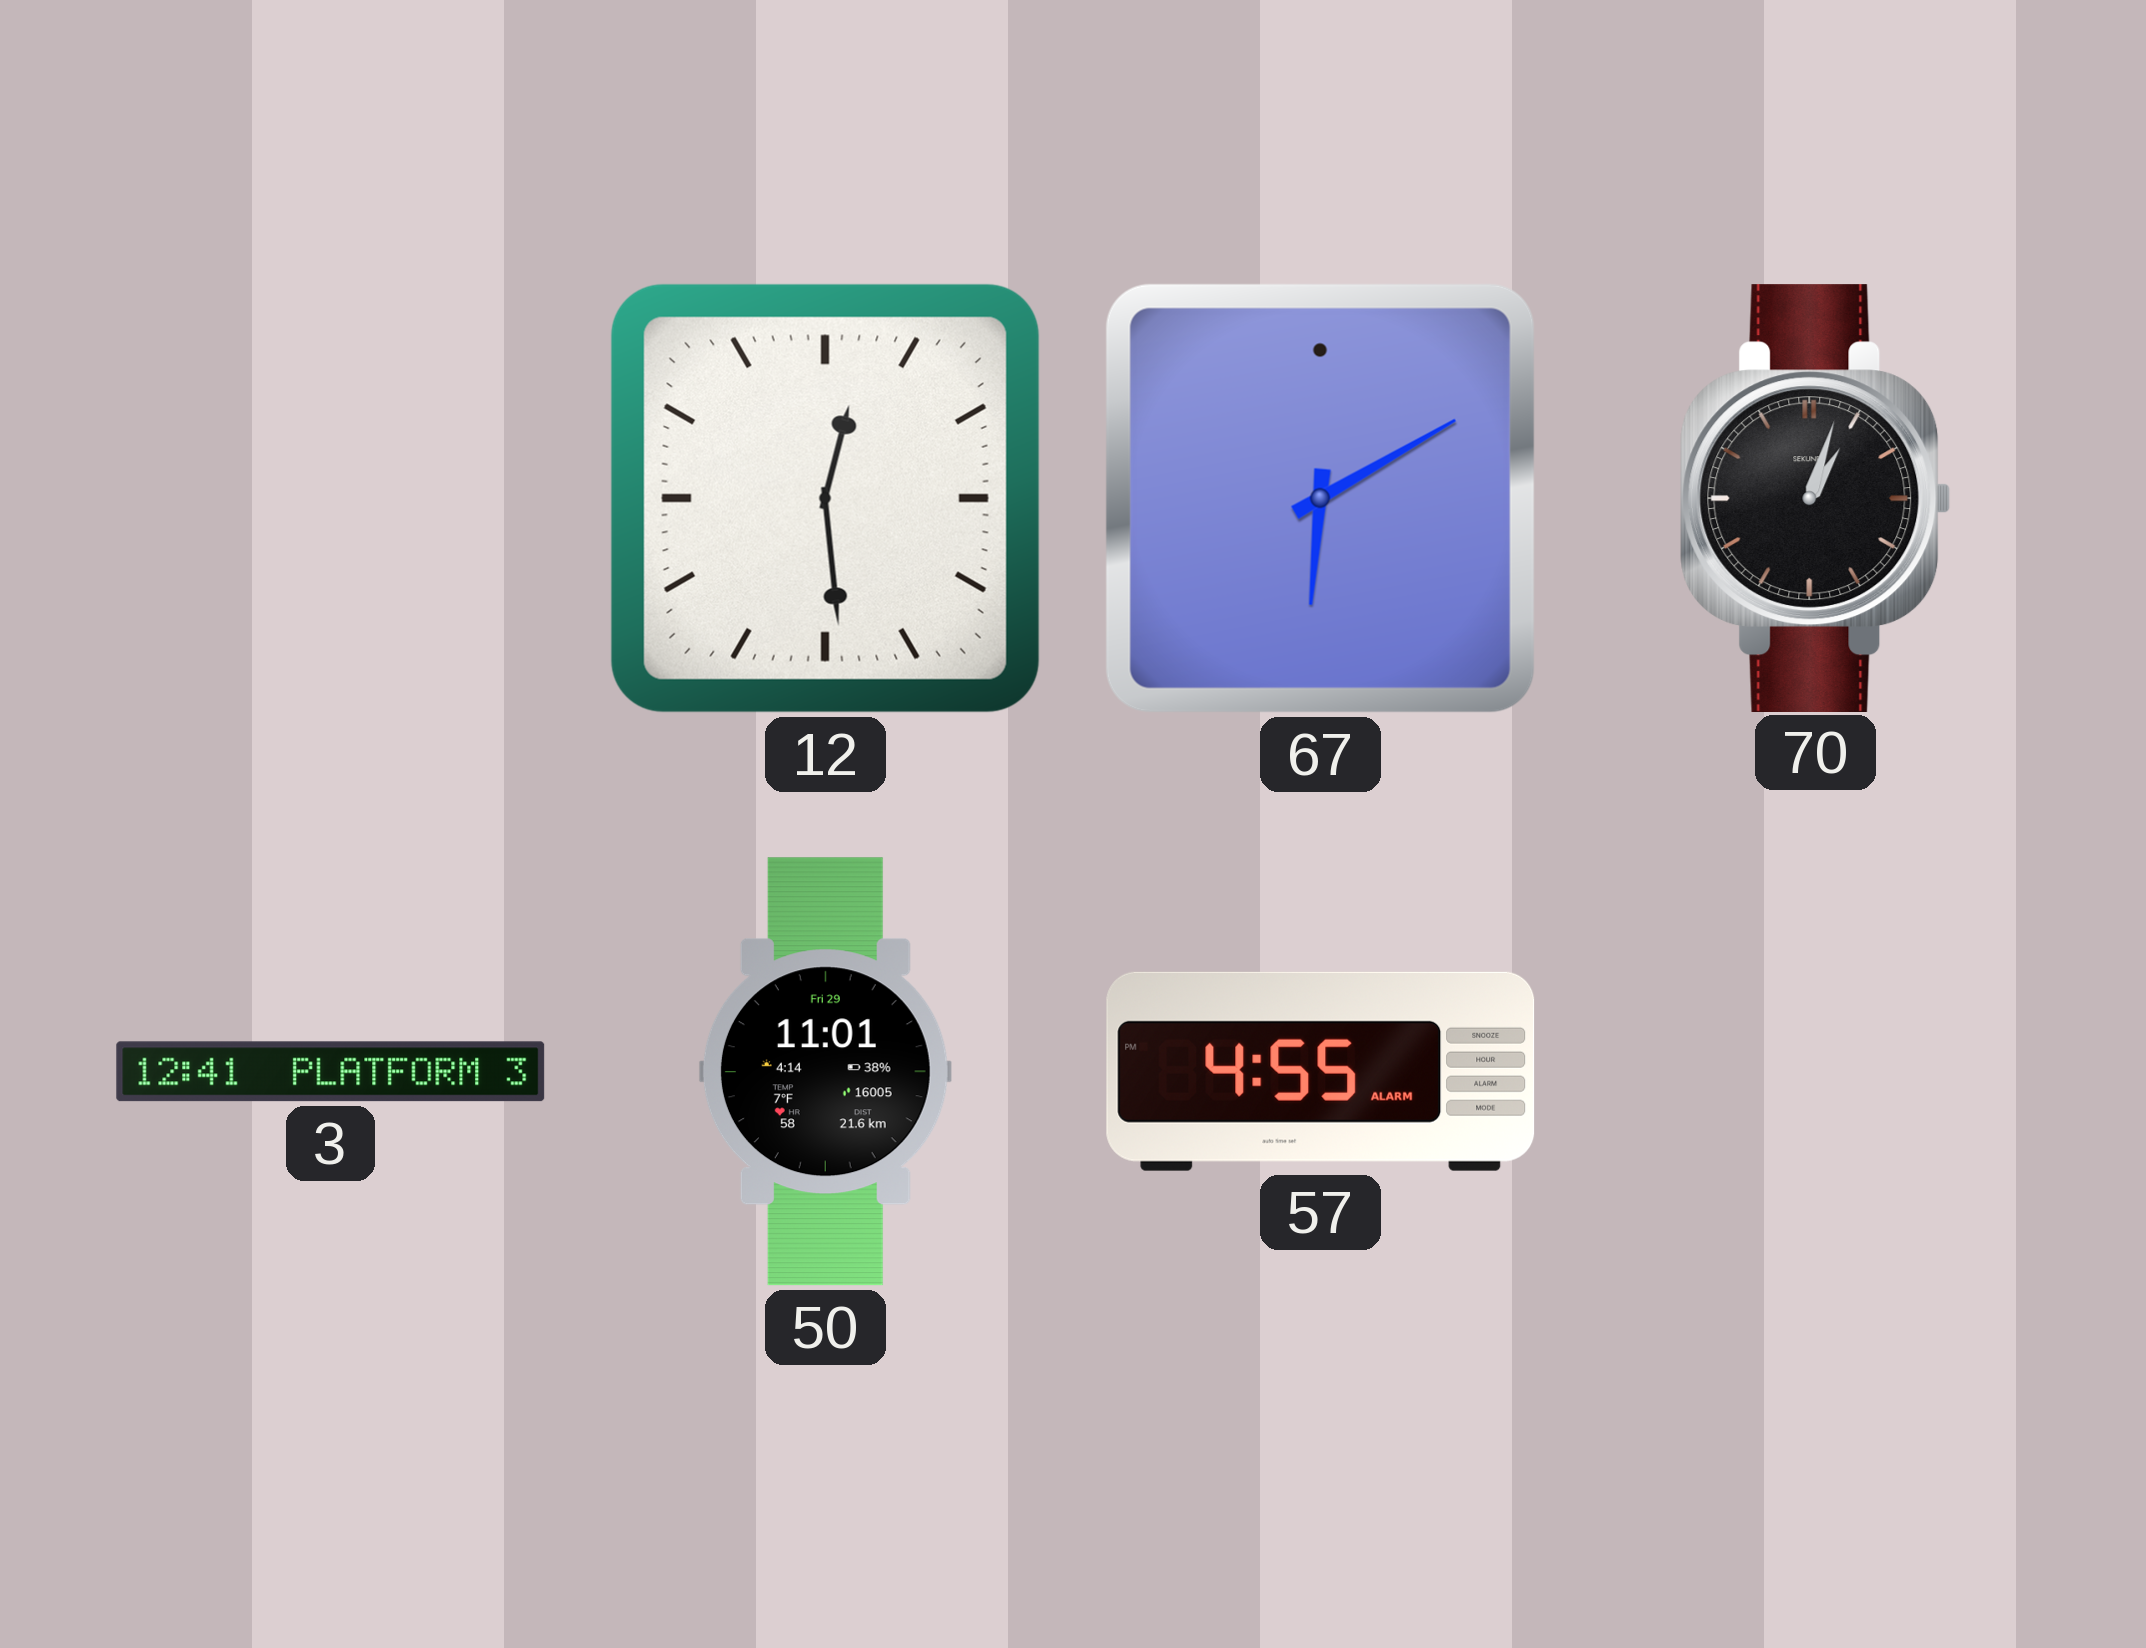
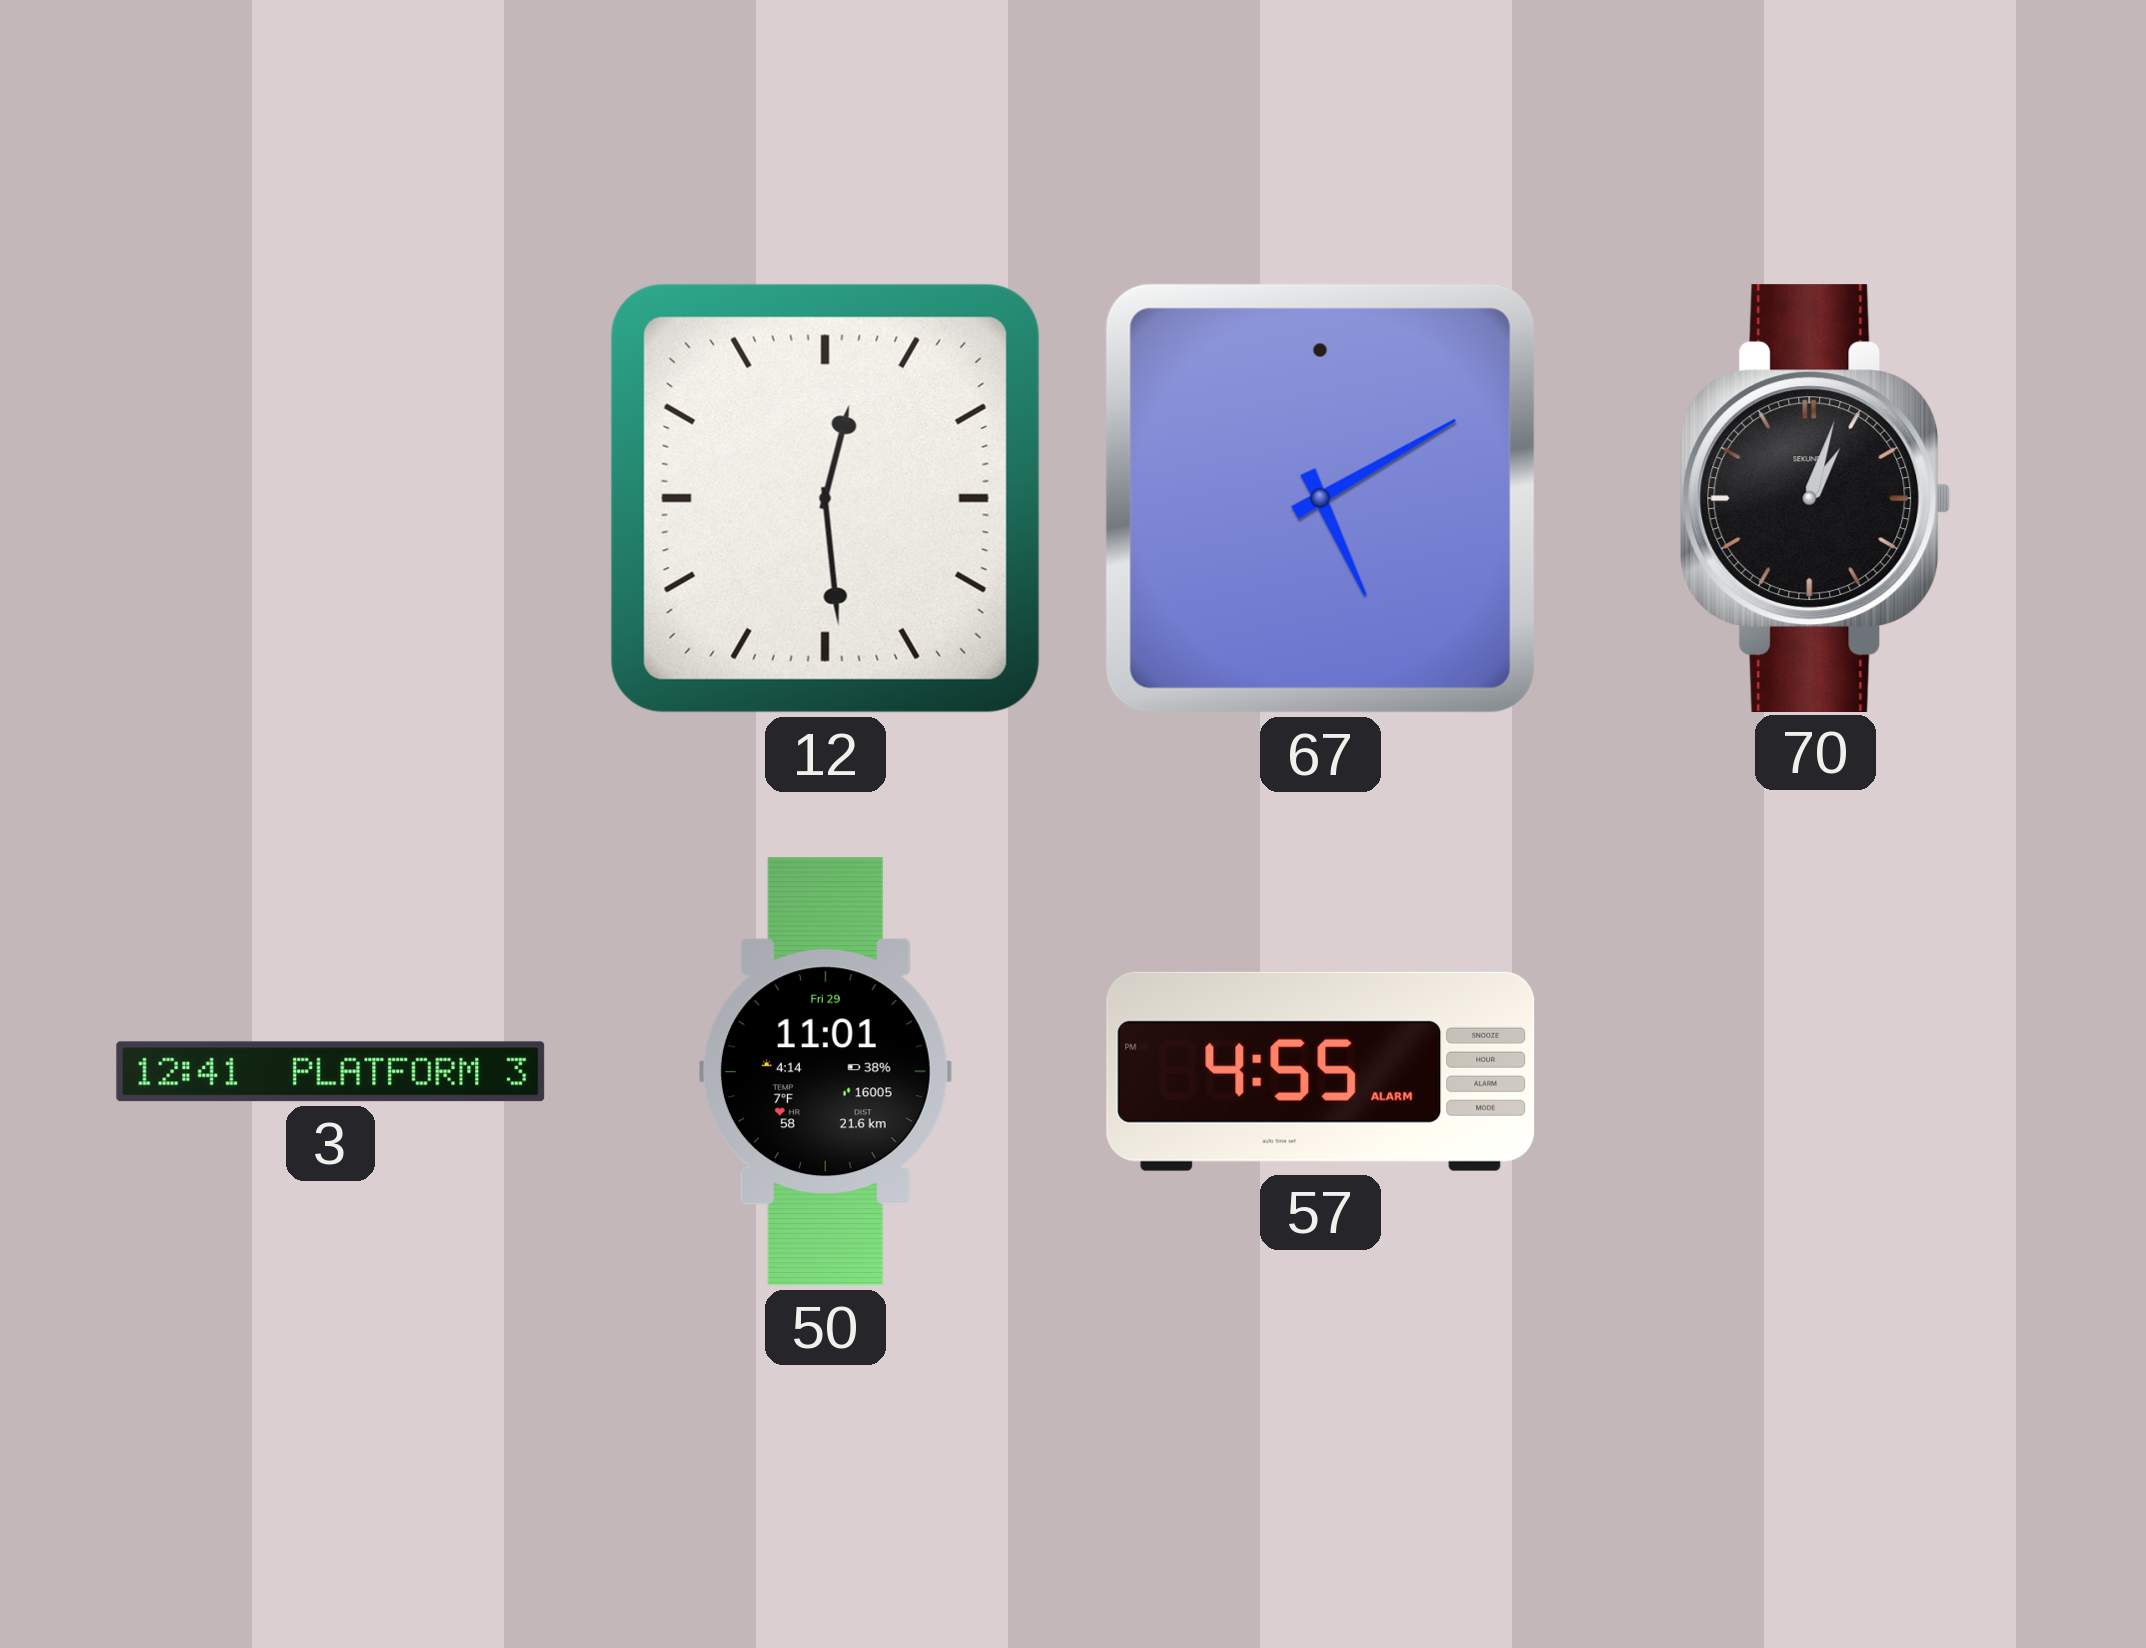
67: 6:10 -> 5:10
